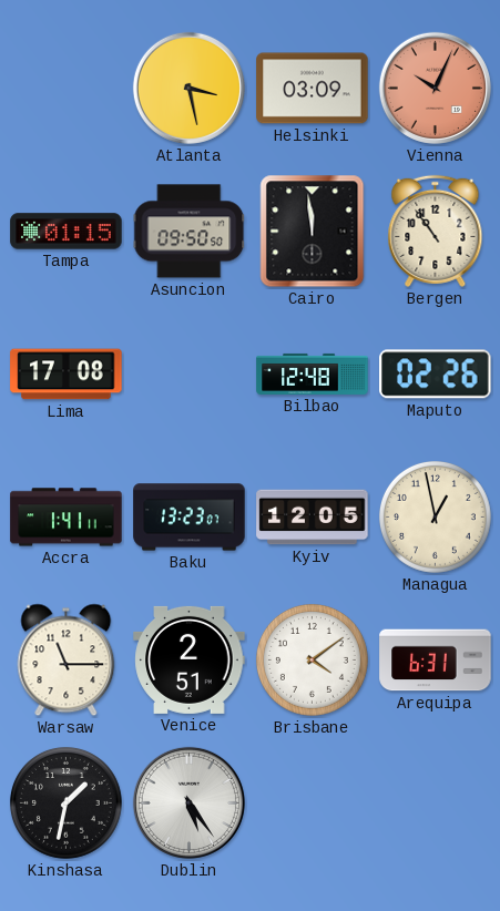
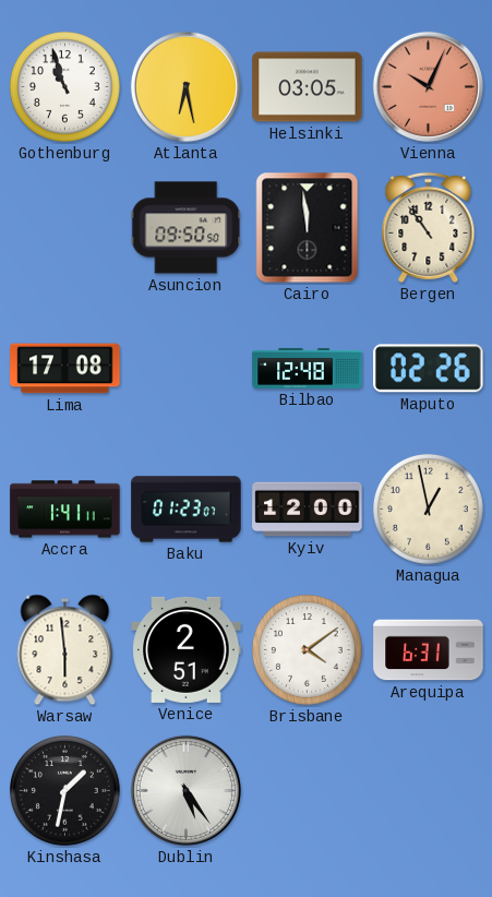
Gothenburg: none -> 10:57
Atlanta: 3:28 -> 6:28
Helsinki: 03:09 -> 03:05
Tampa: 01:15 -> none
Baku: 13:23 -> 01:23
Kyiv: 12:05 -> 12:00
Warsaw: 11:15 -> 5:59
